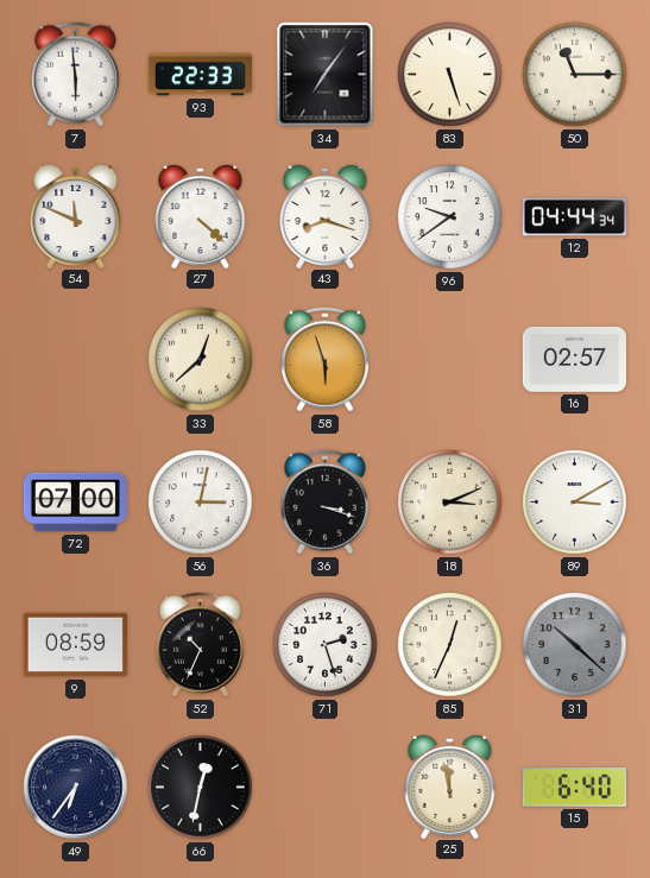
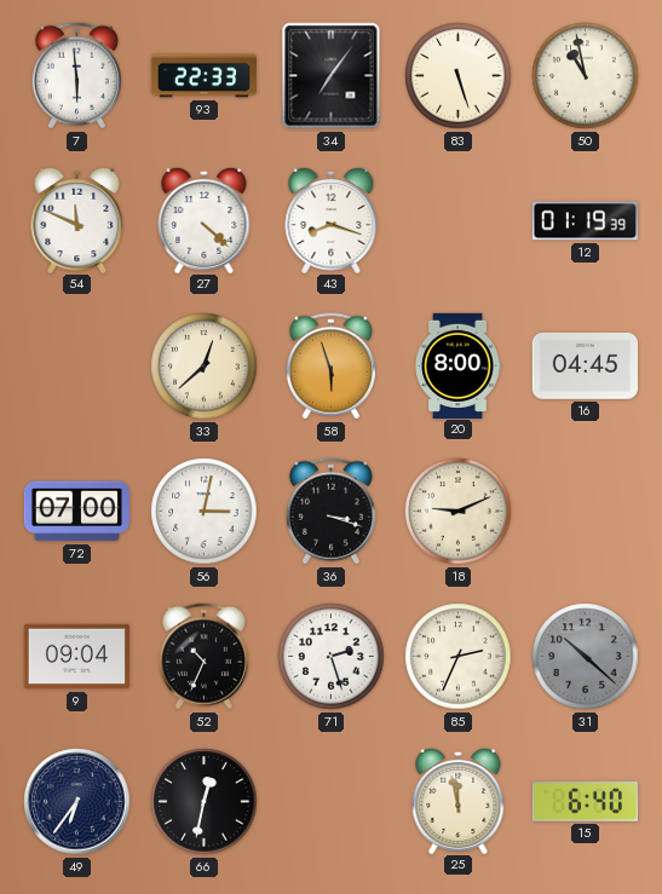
50: 11:15 -> 10:58
96: 9:39 -> none
12: 04:44 -> 01:19
20: none -> 8:00
16: 02:57 -> 04:45
18: 3:11 -> 9:11
89: 3:10 -> none
9: 08:59 -> 09:04
85: 12:34 -> 2:34
